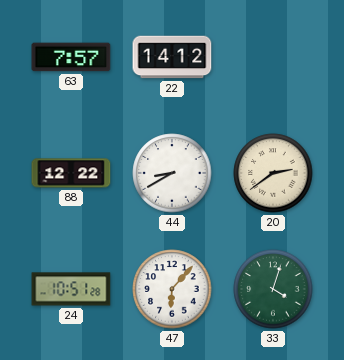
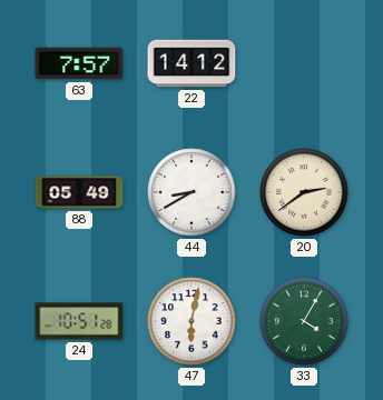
88: 12:22 -> 05:49
47: 6:07 -> 6:02
33: 4:03 -> 4:05
